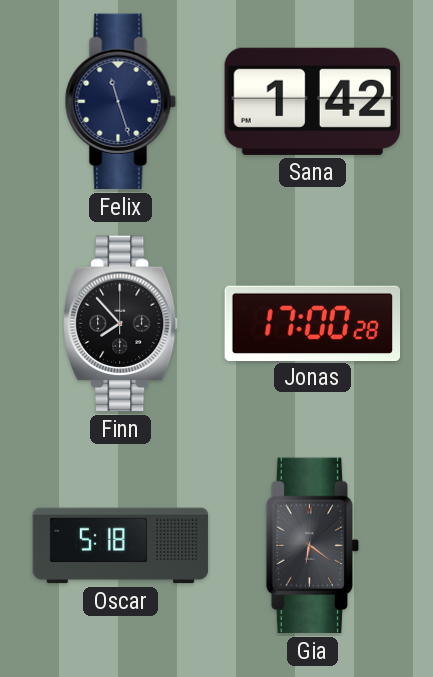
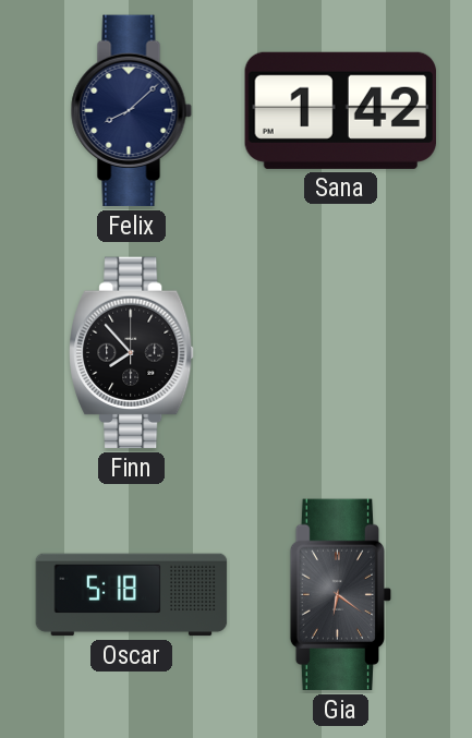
Felix: 11:27 -> 8:08
Jonas: 17:00 -> none
